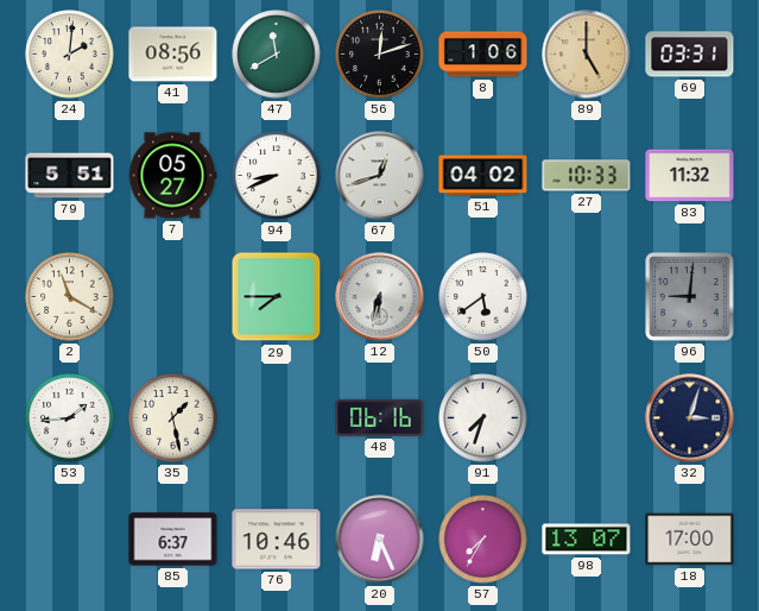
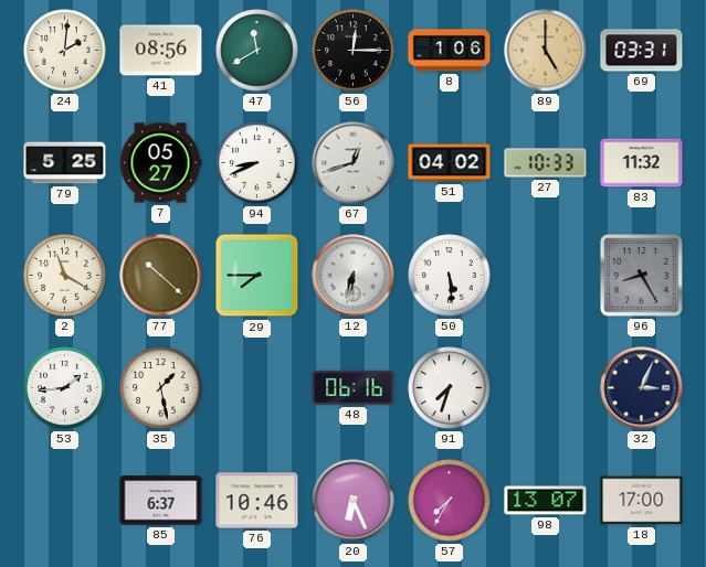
56: 12:12 -> 12:15
79: 5:51 -> 5:25
77: none -> 10:22
50: 5:39 -> 5:29
96: 9:01 -> 8:25
32: 3:03 -> 3:04
